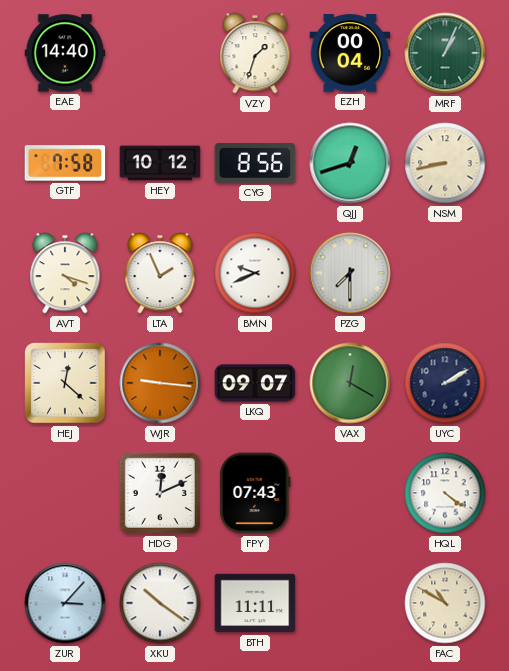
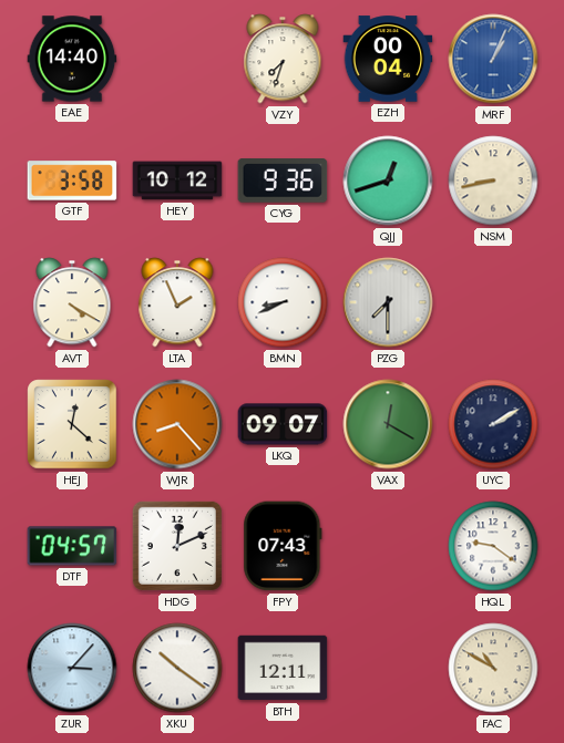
VZY: 1:33 -> 7:33
MRF dial: green -> blue
GTF: 7:58 -> 3:58
CYG: 8:56 -> 9:36
AVT: 4:18 -> 4:20
BMN: 9:41 -> 8:41
WJR: 9:16 -> 8:23
DTF: none -> 04:57
HQL: 4:21 -> 9:21
BTH: 11:11 -> 12:11
